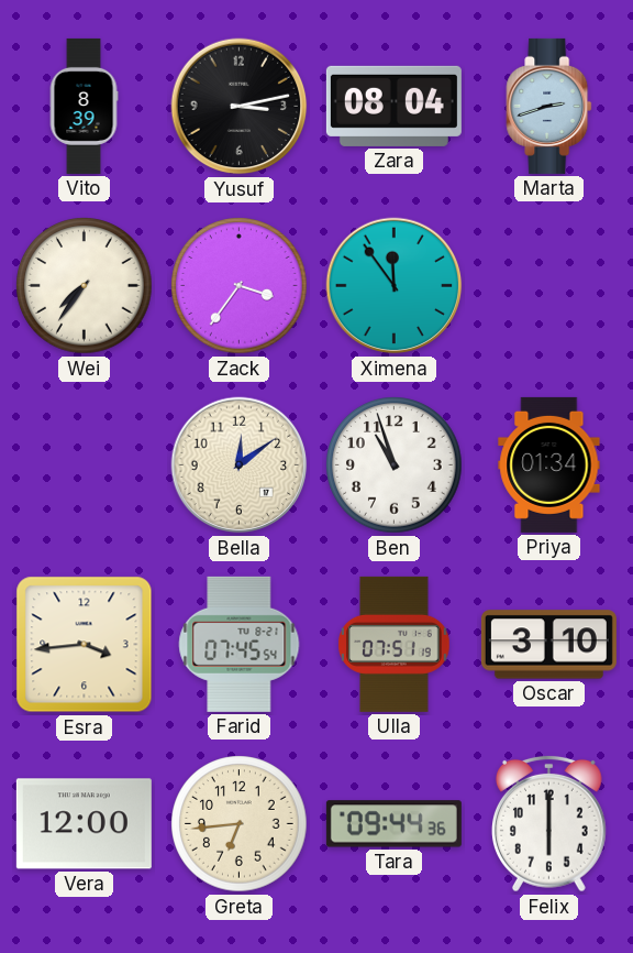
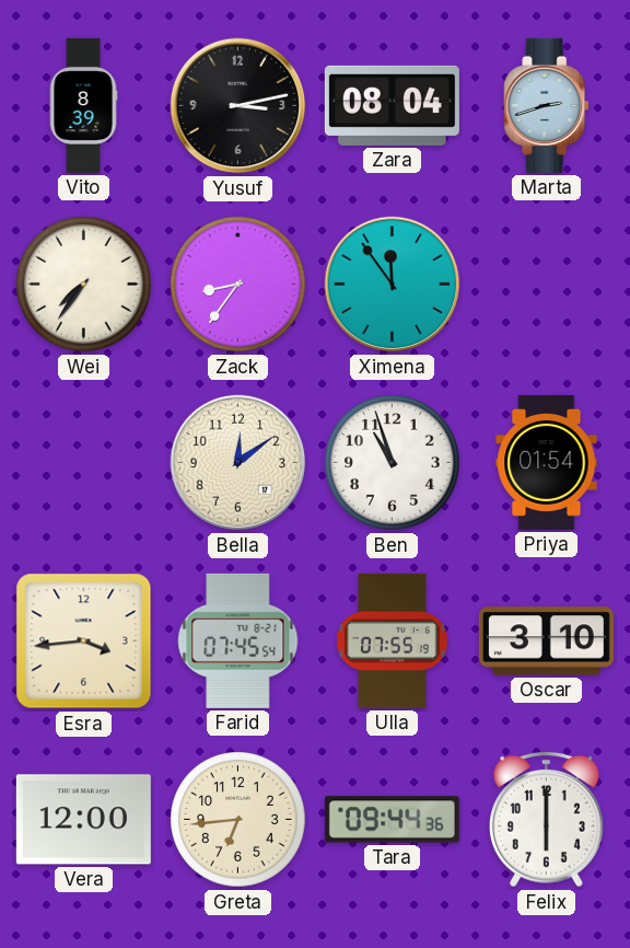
Zack: 3:36 -> 8:36
Priya: 01:34 -> 01:54
Ulla: 07:51 -> 07:55
